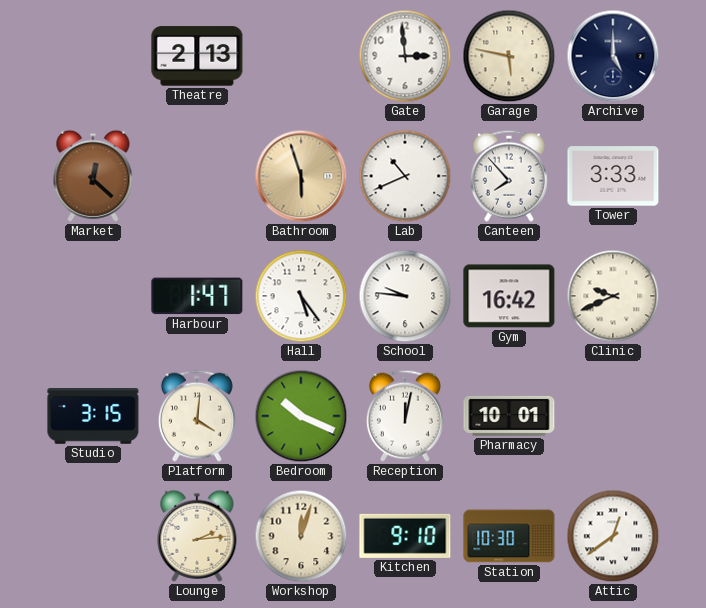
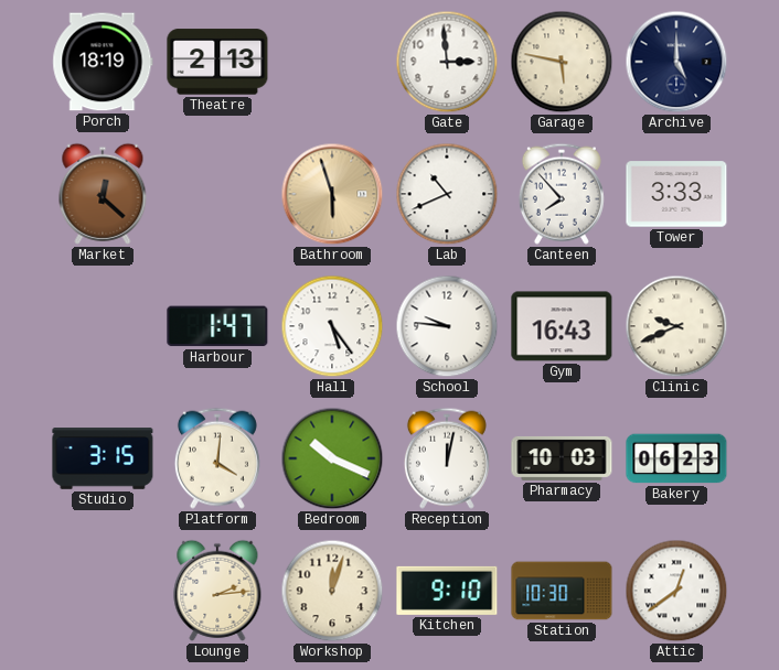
Porch: none -> 18:19
Gym: 16:42 -> 16:43
Pharmacy: 10:01 -> 10:03
Bakery: none -> 06:23
